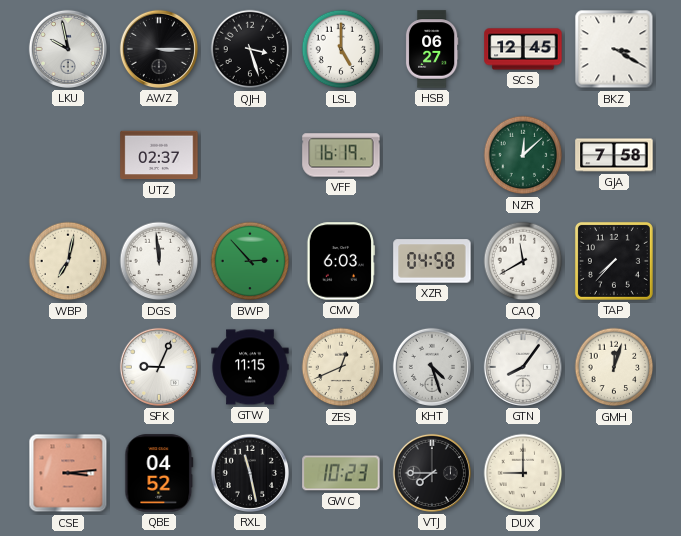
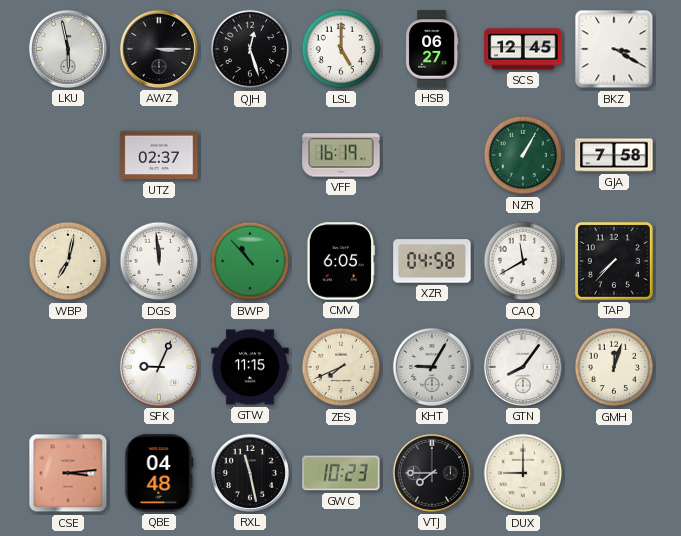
LKU: 9:58 -> 5:58
QJH: 3:27 -> 12:27
NZR: 12:08 -> 1:05
BWP: 2:53 -> 10:53
CMV: 6:03 -> 6:05
ZES: 12:41 -> 7:41
KHT: 4:27 -> 9:05
QBE: 04:52 -> 04:48
